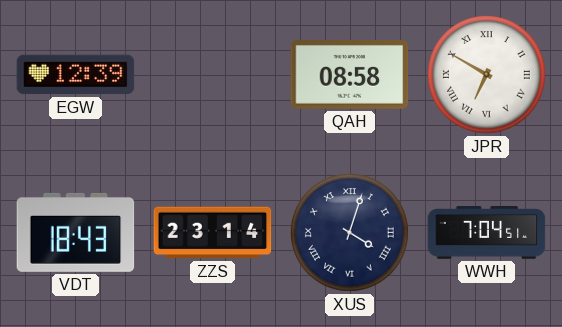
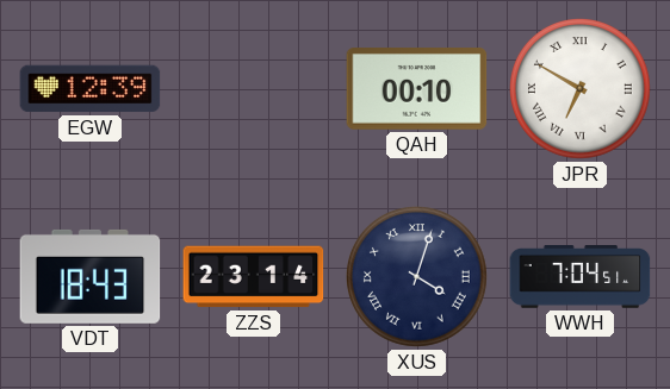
QAH: 08:58 -> 00:10
